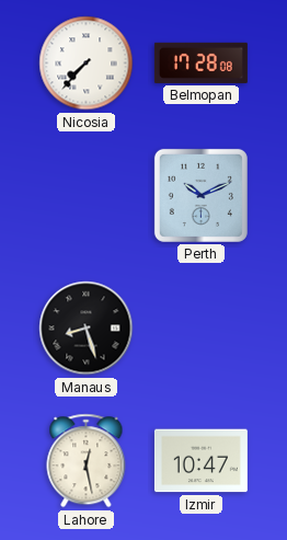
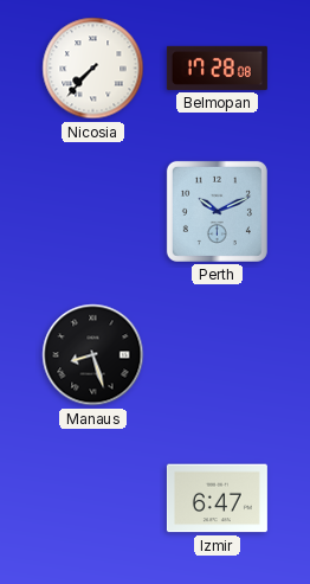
Lahore: 12:28 -> none
Izmir: 10:47 -> 6:47
